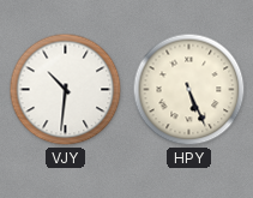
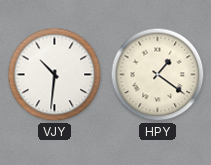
HPY: 5:26 -> 1:21
